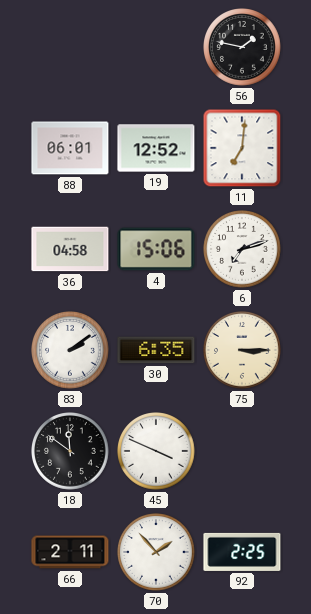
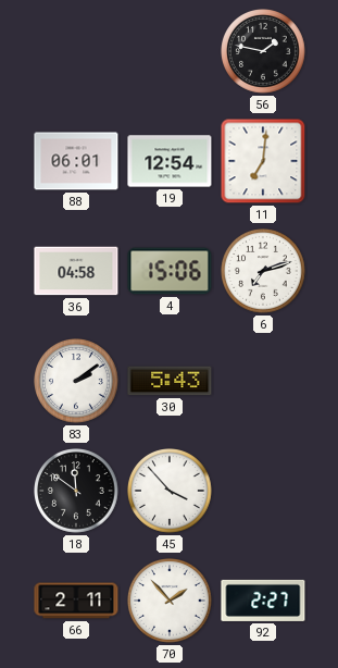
19: 12:52 -> 12:54
30: 6:35 -> 5:43
75: 3:15 -> none
45: 3:49 -> 3:53
92: 2:25 -> 2:27
